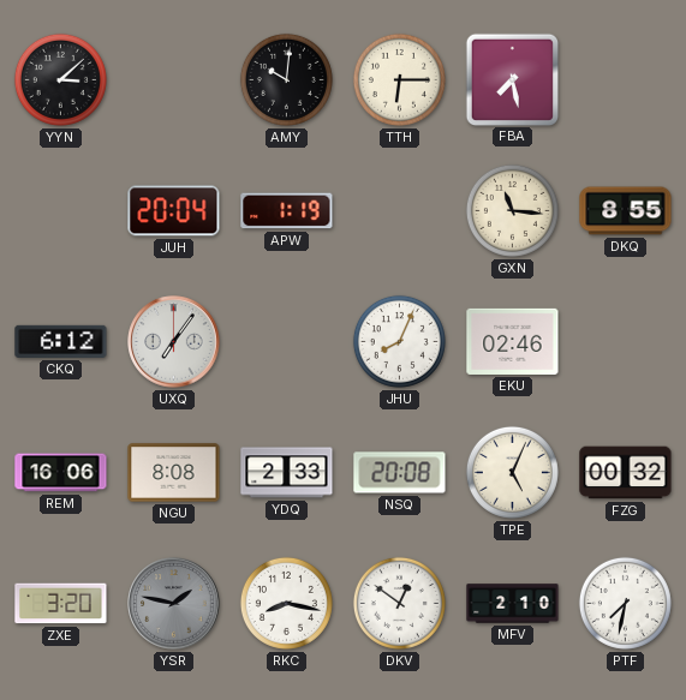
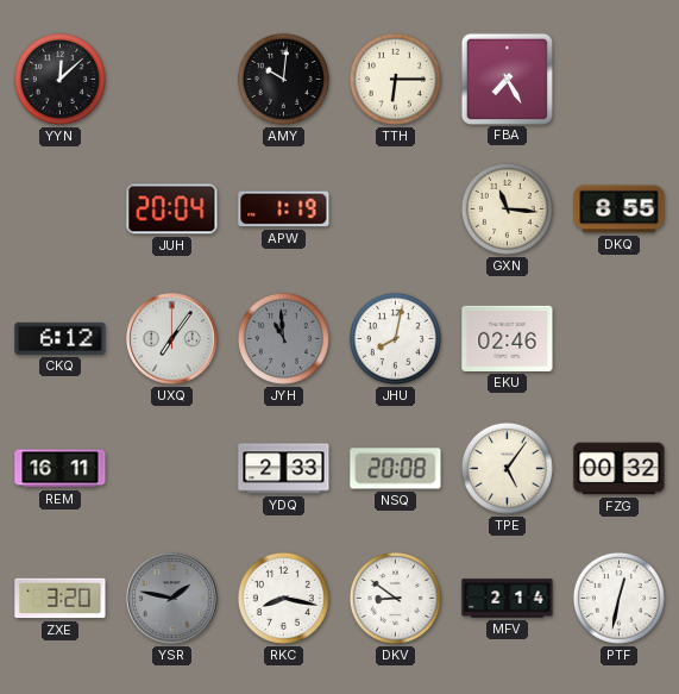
YYN: 3:08 -> 12:08
FBA: 7:28 -> 7:25
JYH: none -> 10:59
JHU: 8:04 -> 8:02
REM: 16:06 -> 16:11
NGU: 8:08 -> none
TPE: 5:04 -> 5:06
DKV: 12:51 -> 8:51
MFV: 2:10 -> 2:14
PTF: 7:32 -> 12:32
